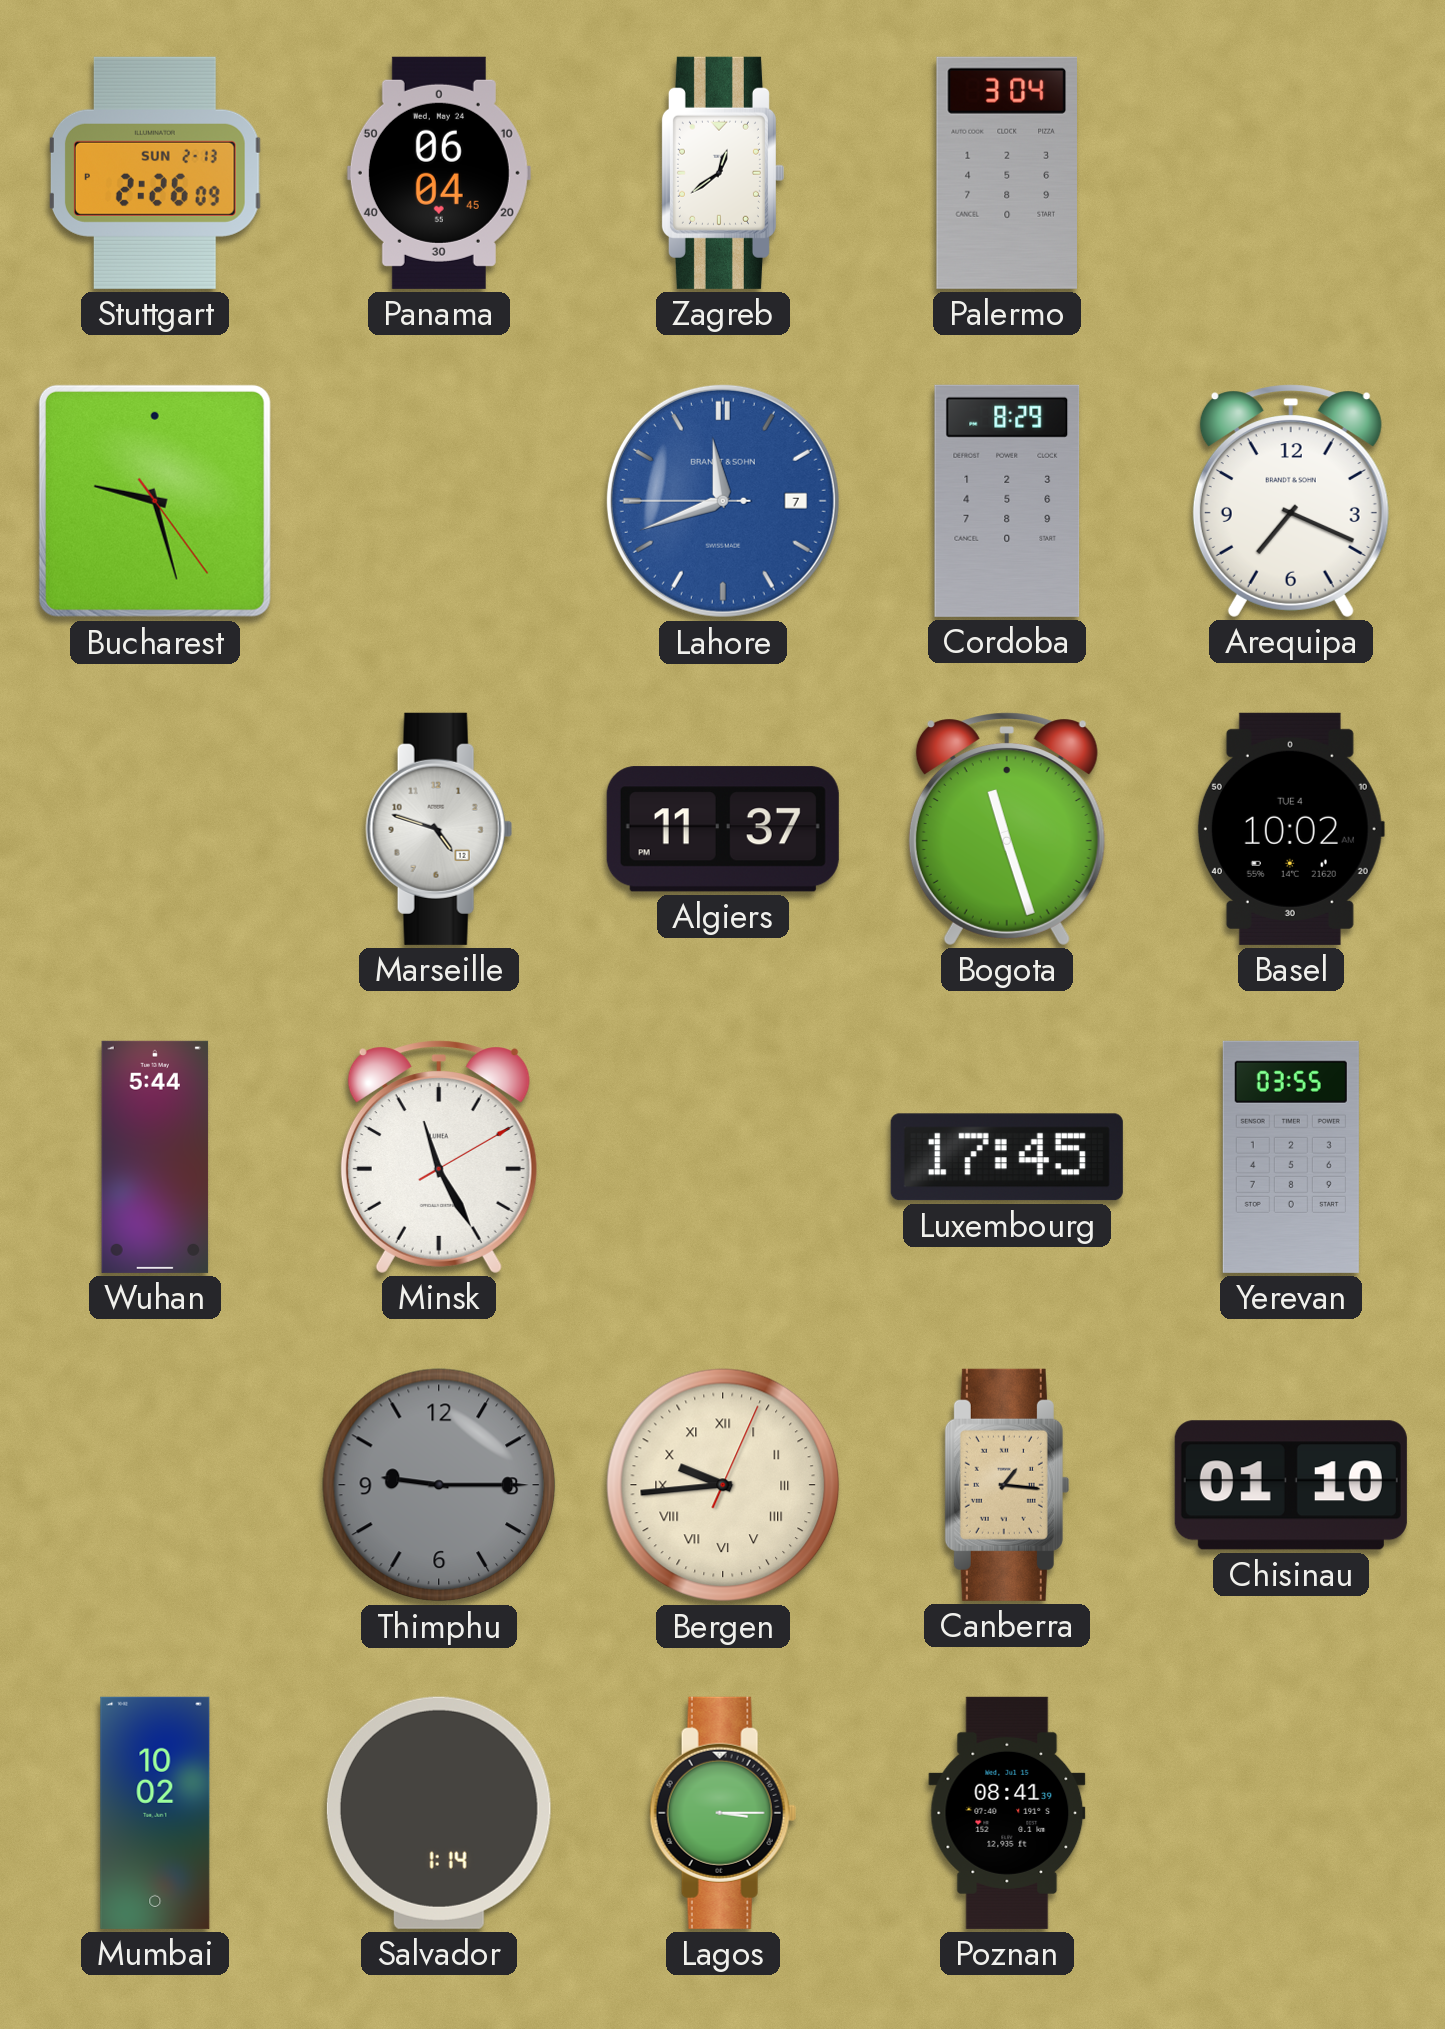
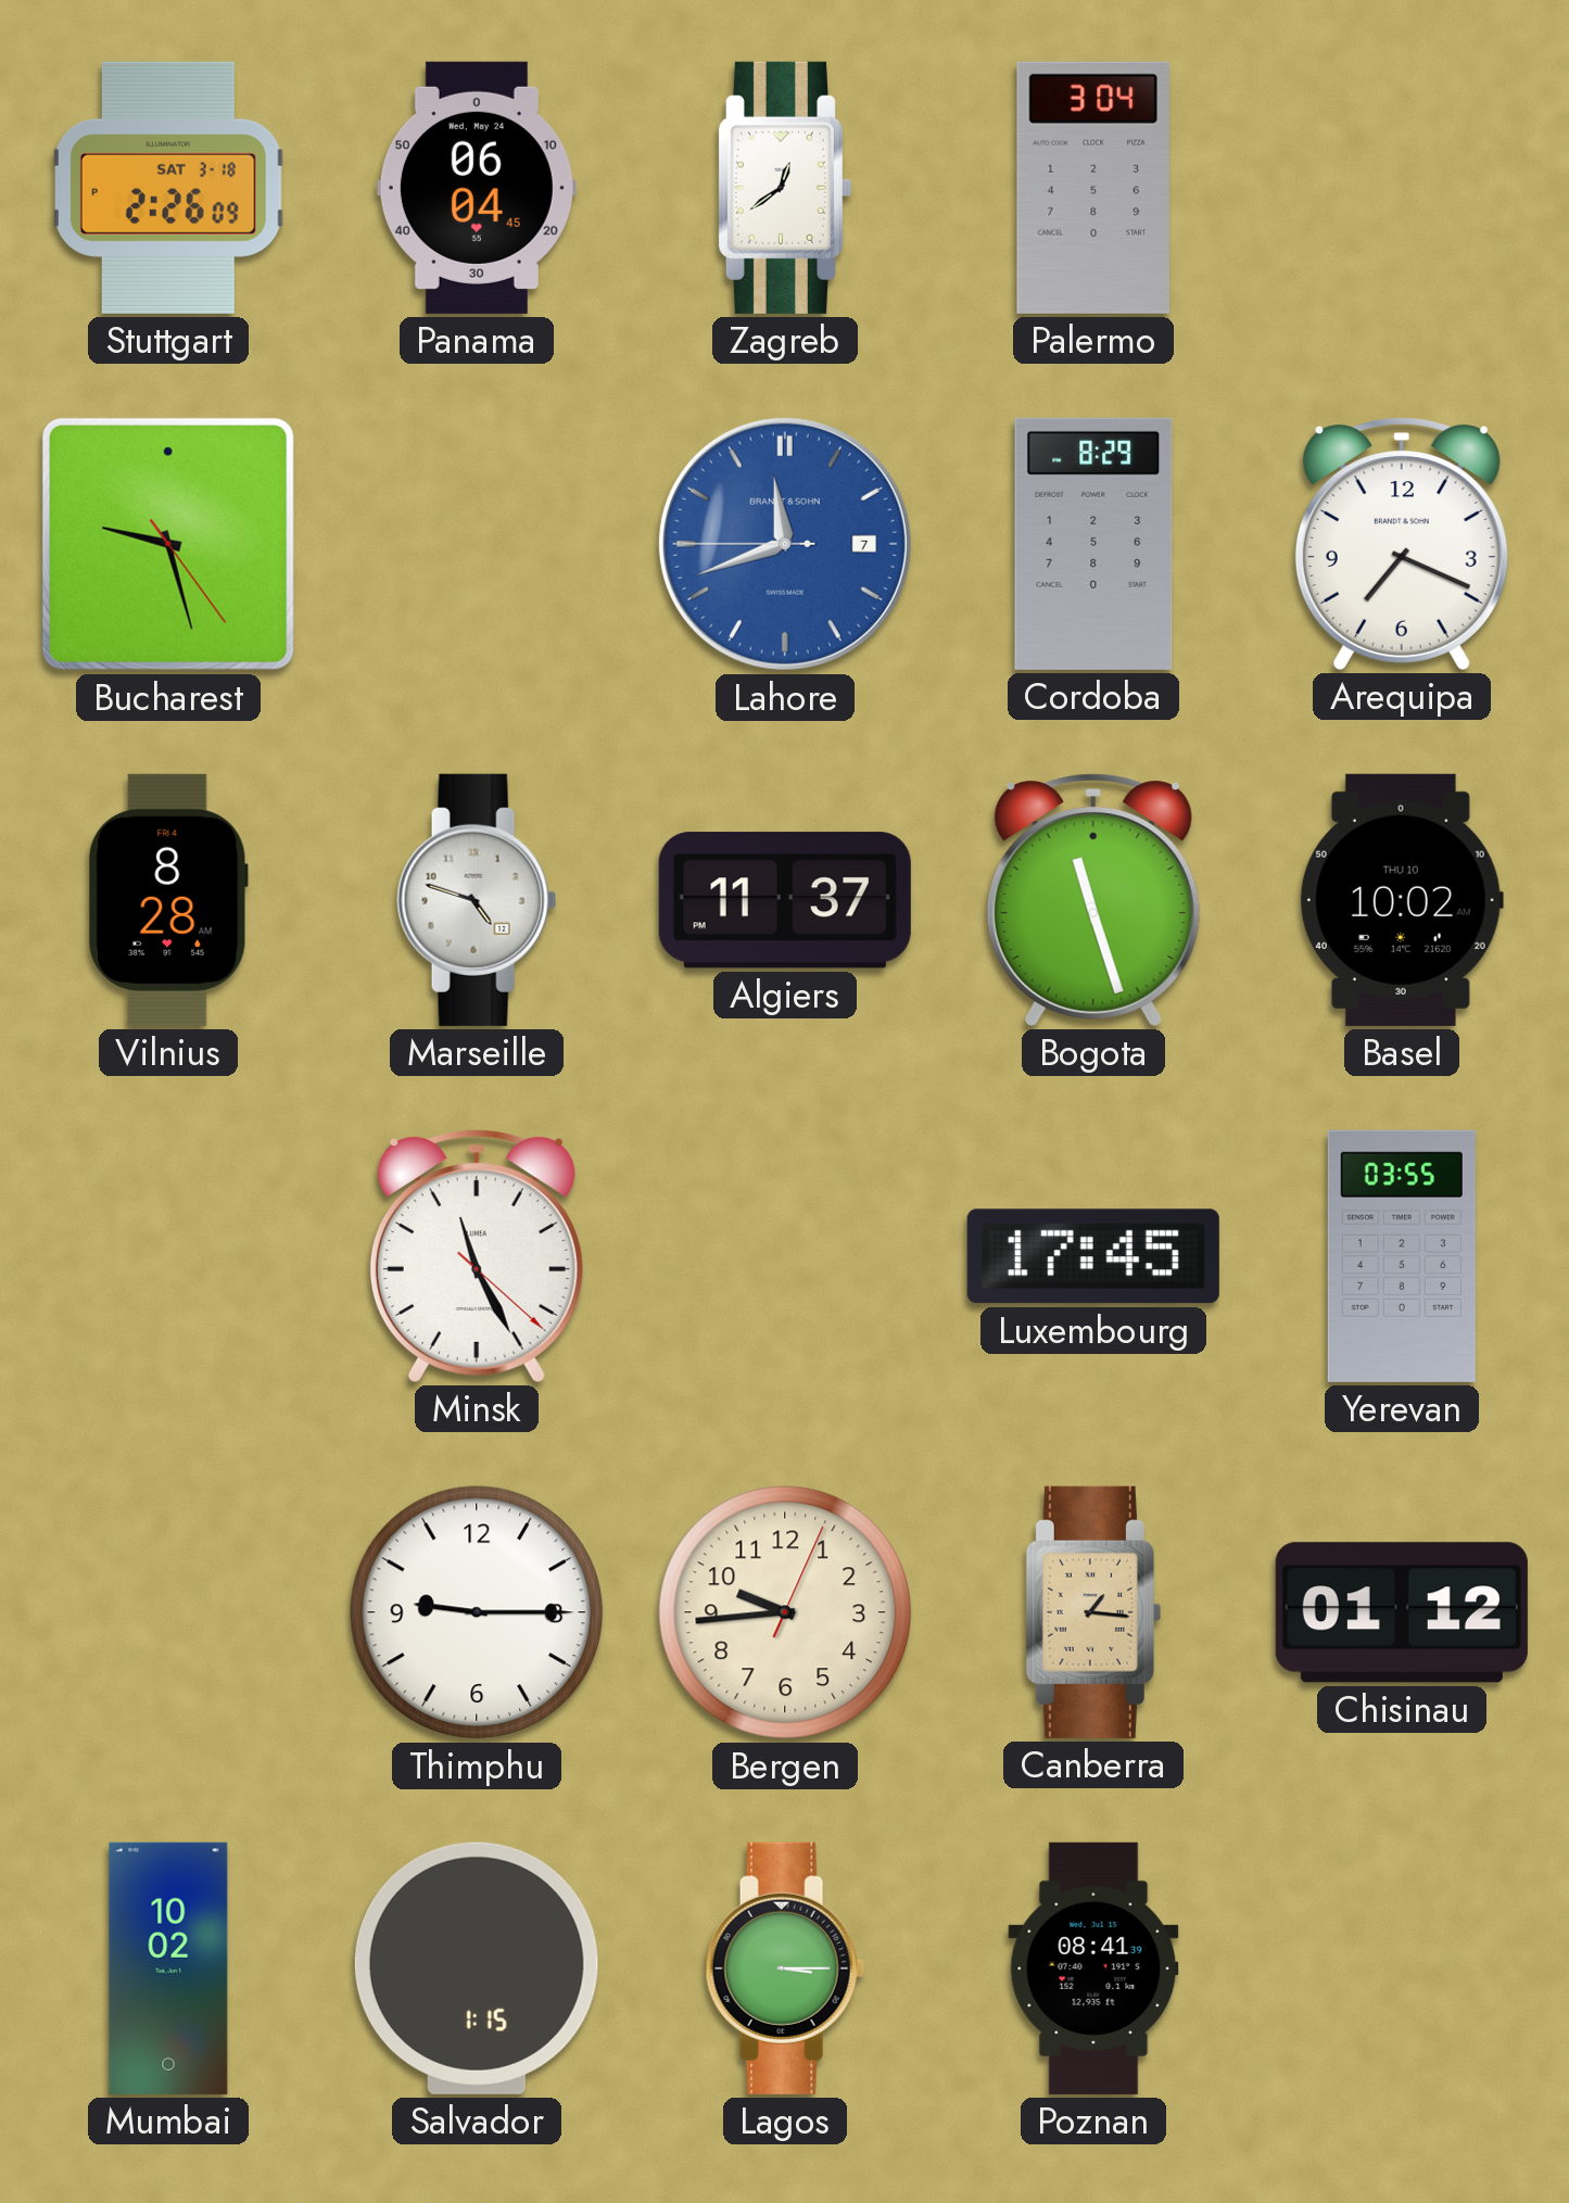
Stuttgart date: SUN 2-13 -> SAT 3-18
Vilnius: none -> 8:28
Basel date: TUE 4 -> THU 10
Wuhan: 5:44 -> none
Minsk: 11:25:10 -> 11:25:22
Thimphu dial: grey -> white
Bergen numerals: Roman -> Arabic
Chisinau: 01:10 -> 01:12
Salvador: 1:14 -> 1:15
